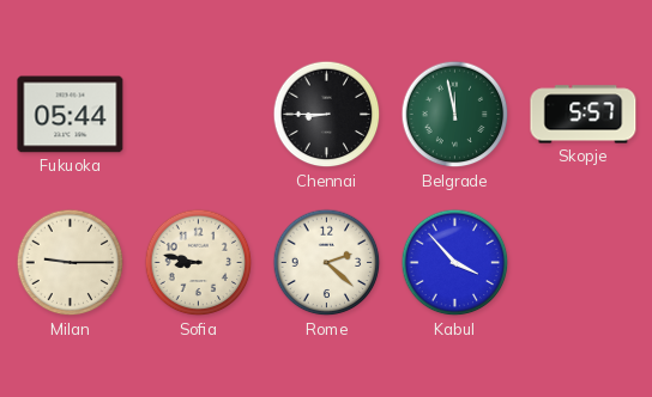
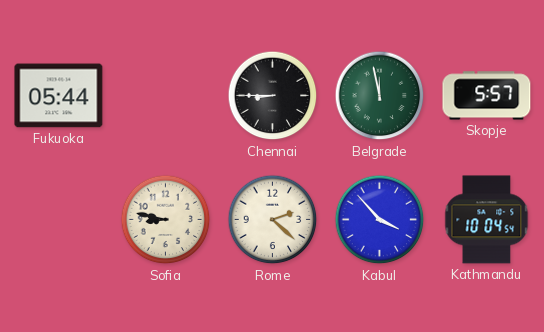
Milan: 9:15 -> none
Kathmandu: none -> 10:04
